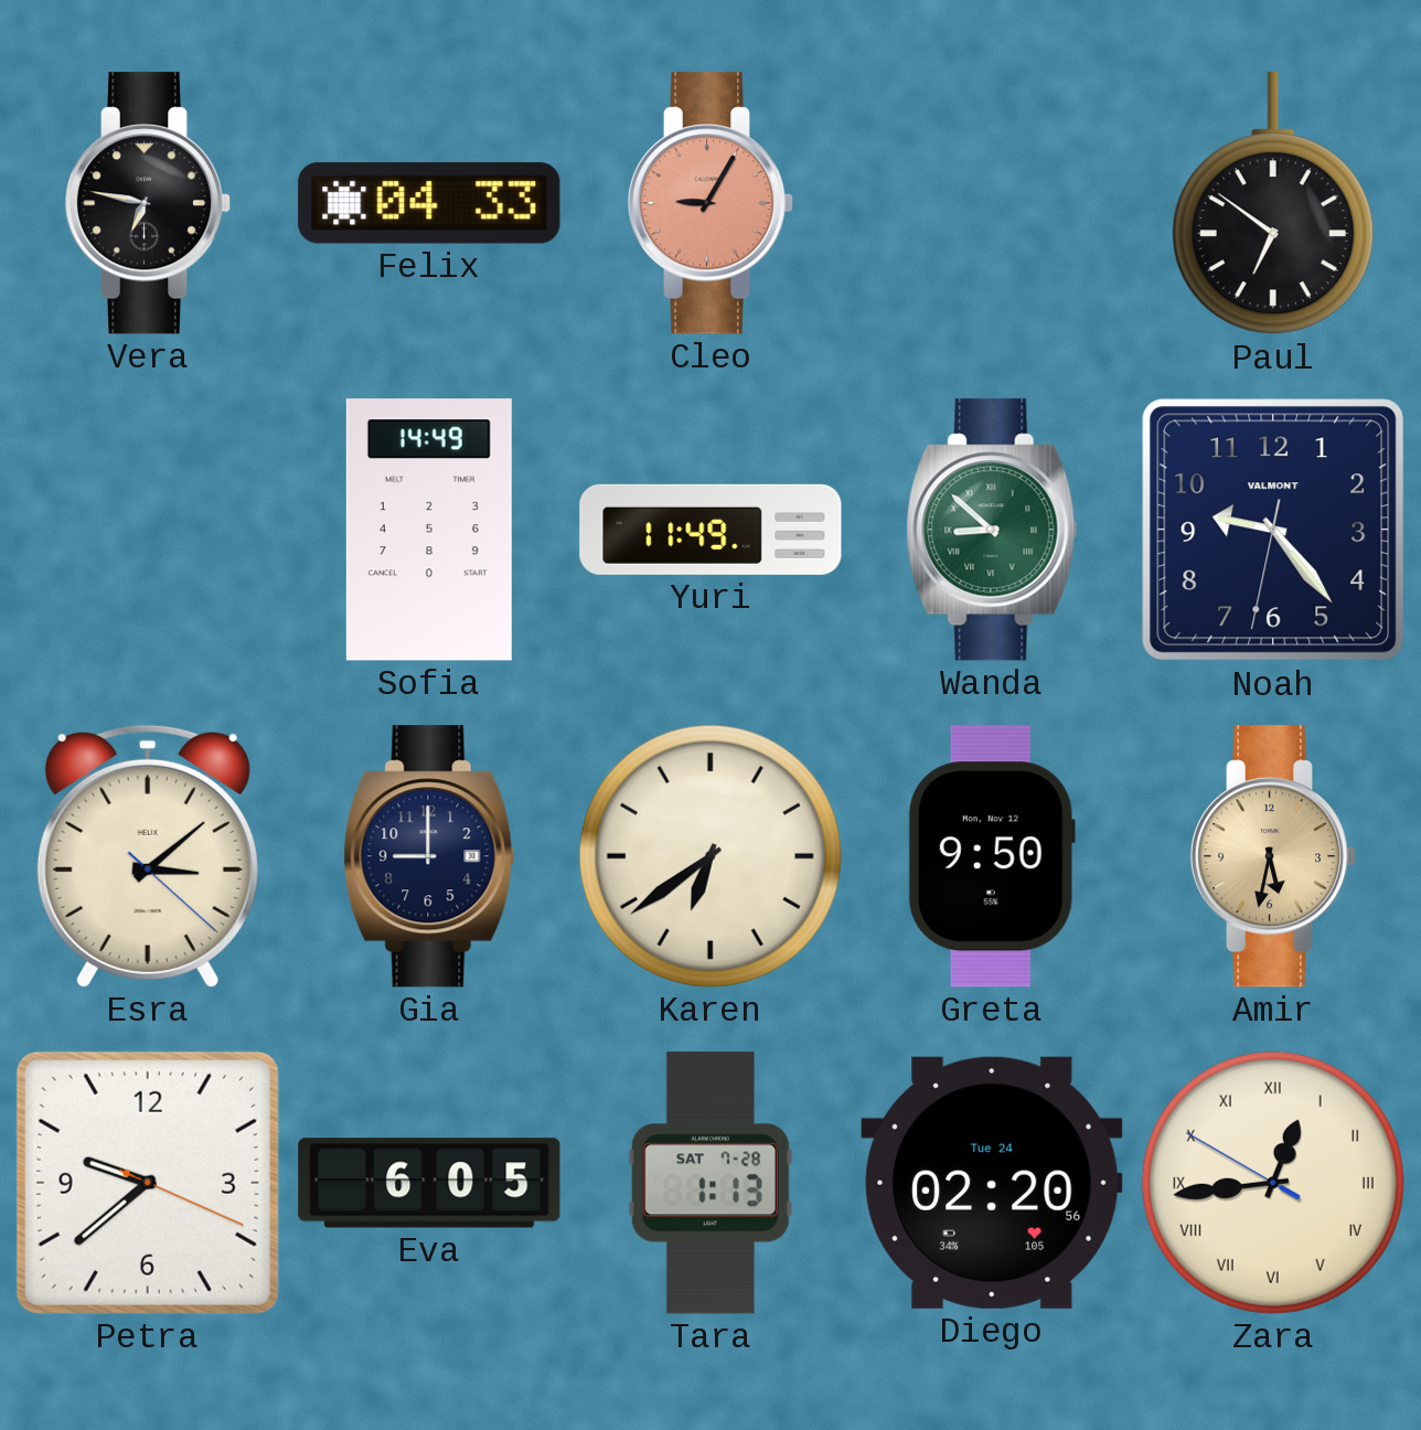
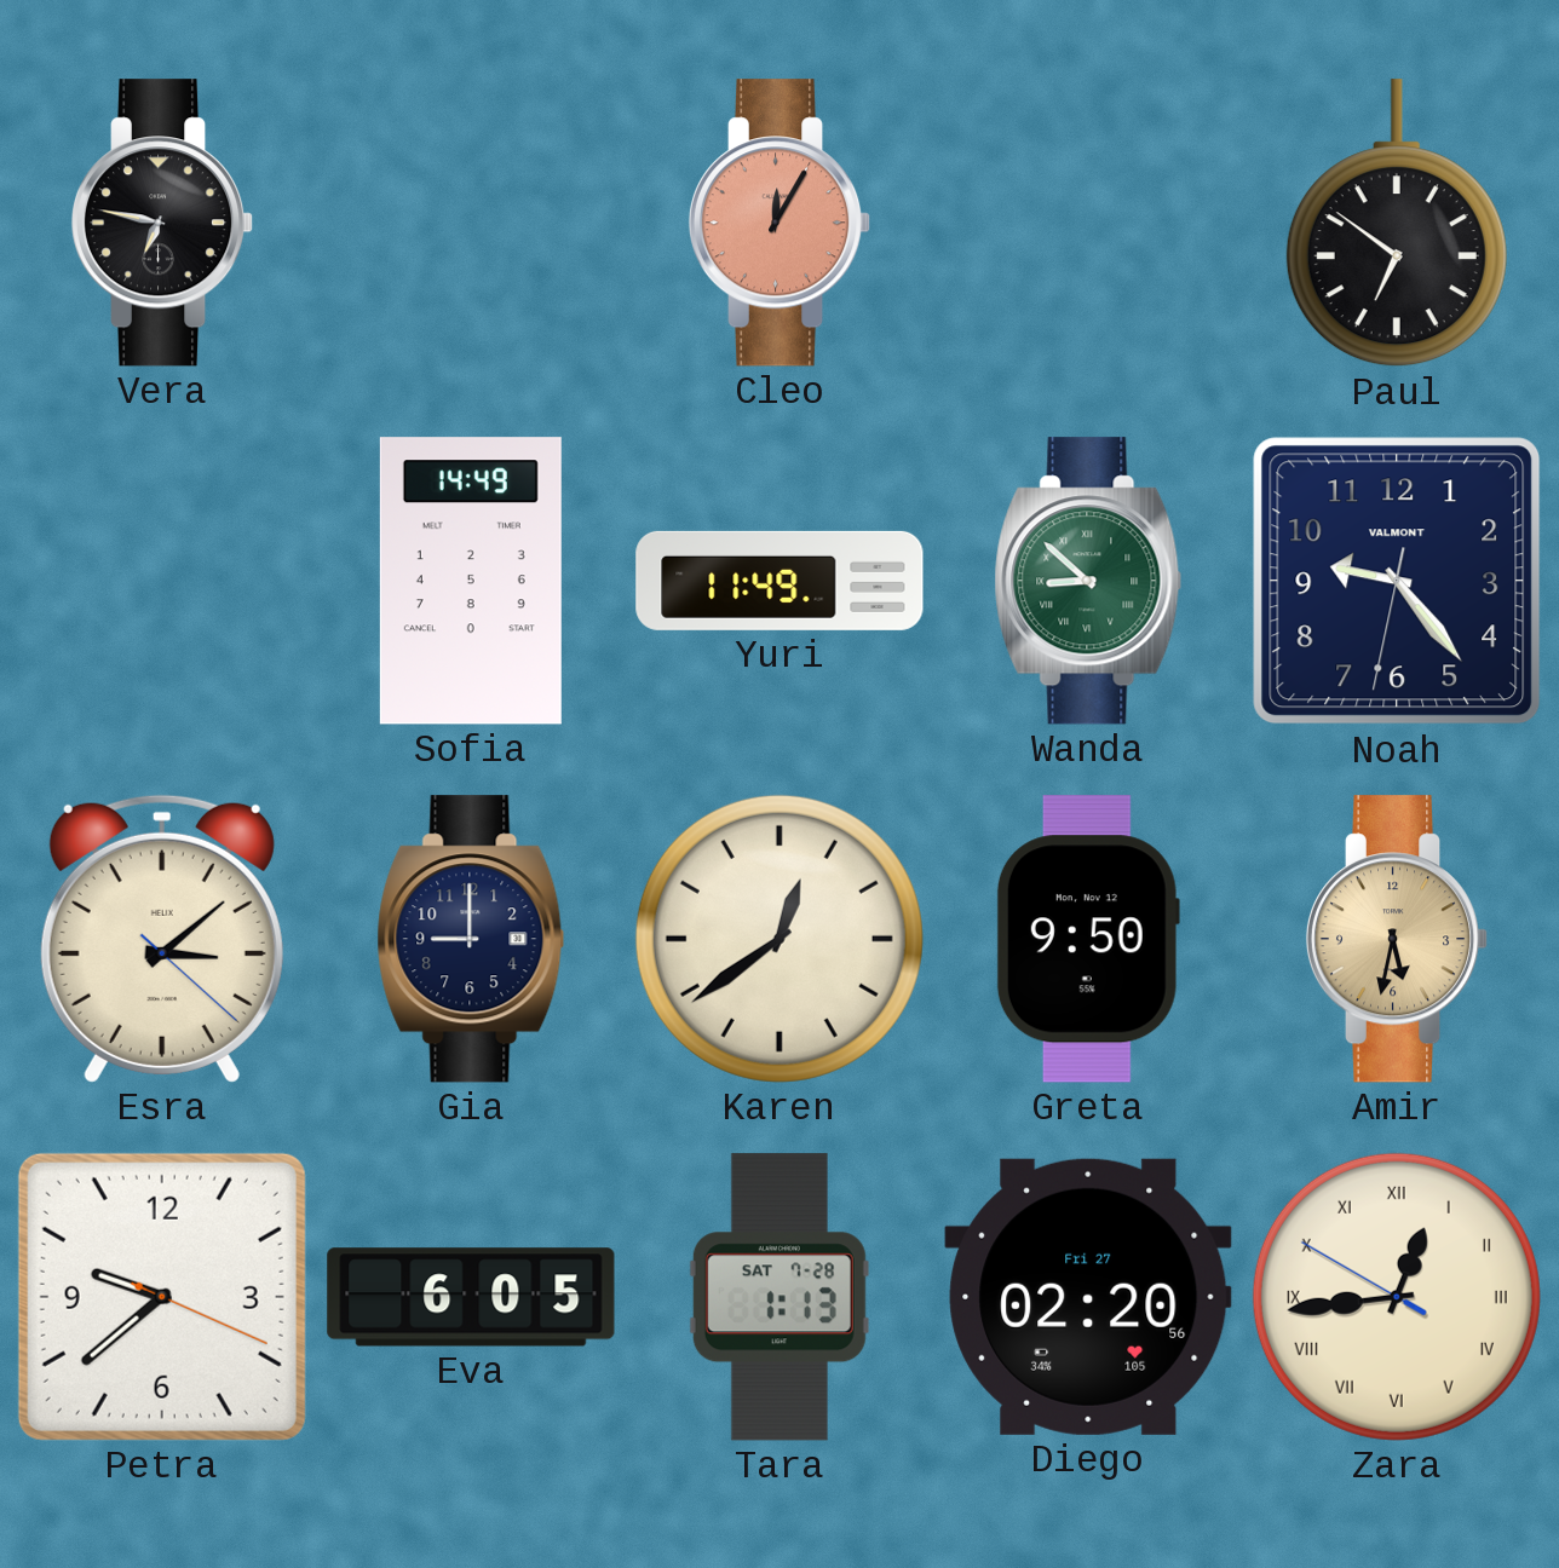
Felix: 04:33 -> none
Cleo: 9:05 -> 12:05
Karen: 6:39 -> 12:39
Diego date: Tue 24 -> Fri 27
